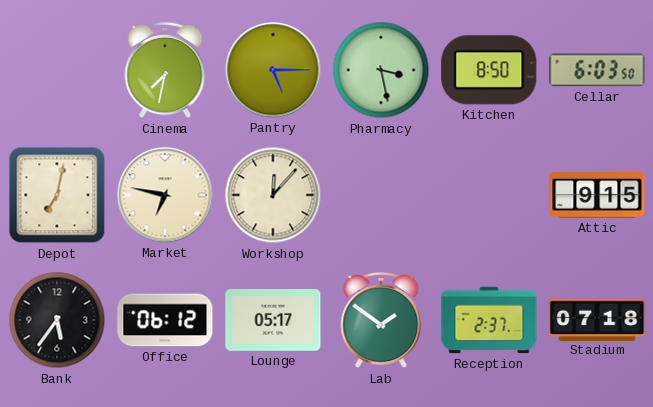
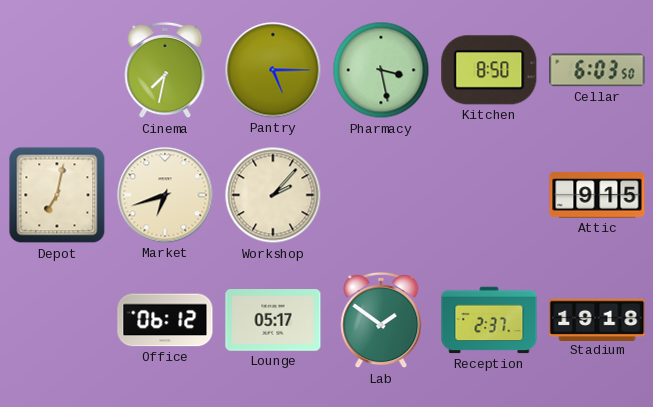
Market: 6:47 -> 6:42
Workshop: 12:07 -> 2:07
Bank: 5:36 -> none
Stadium: 07:18 -> 19:18
